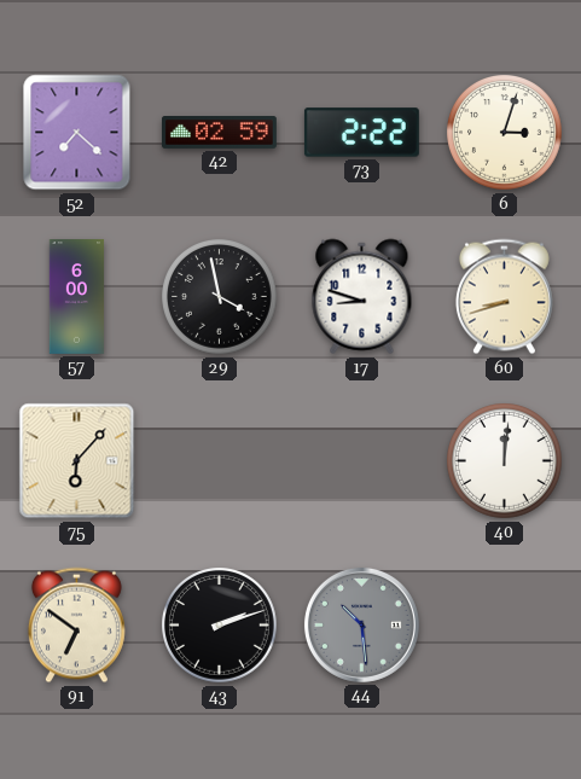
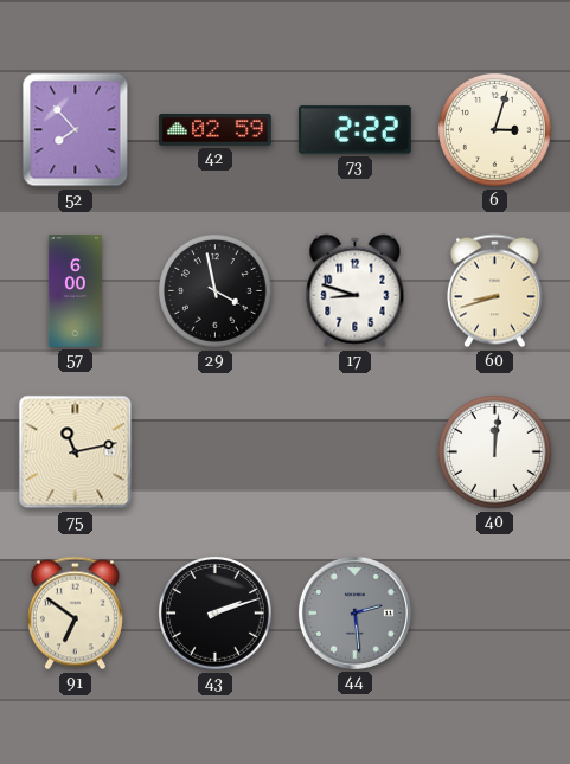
52: 7:22 -> 7:53
75: 6:07 -> 11:13
44: 10:29 -> 2:29
